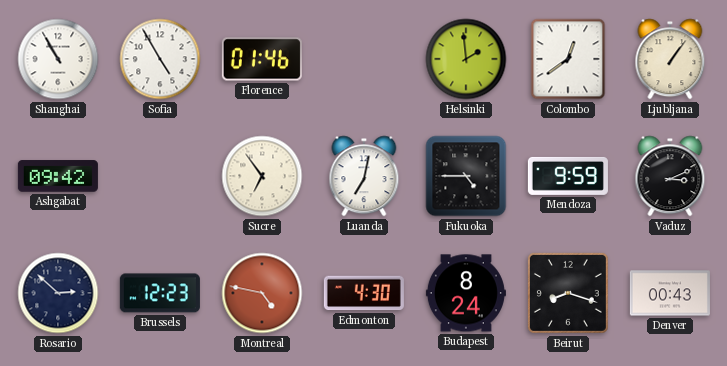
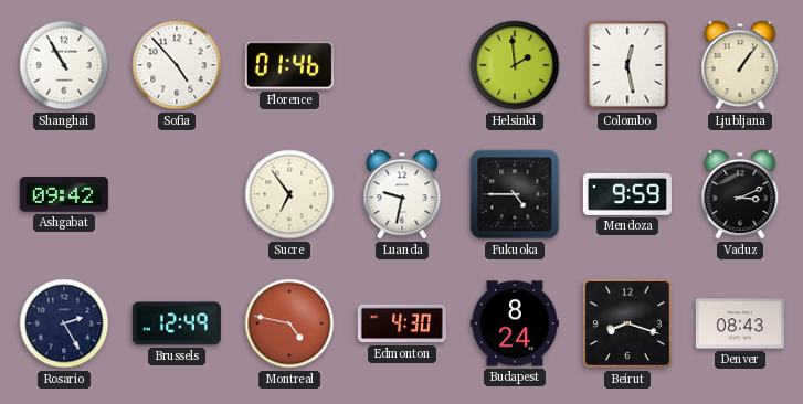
Sofia: 4:55 -> 4:53
Colombo: 12:39 -> 12:28
Luanda: 7:02 -> 9:32
Rosario: 2:52 -> 2:25
Brussels: 12:23 -> 12:49
Denver: 00:43 -> 08:43
